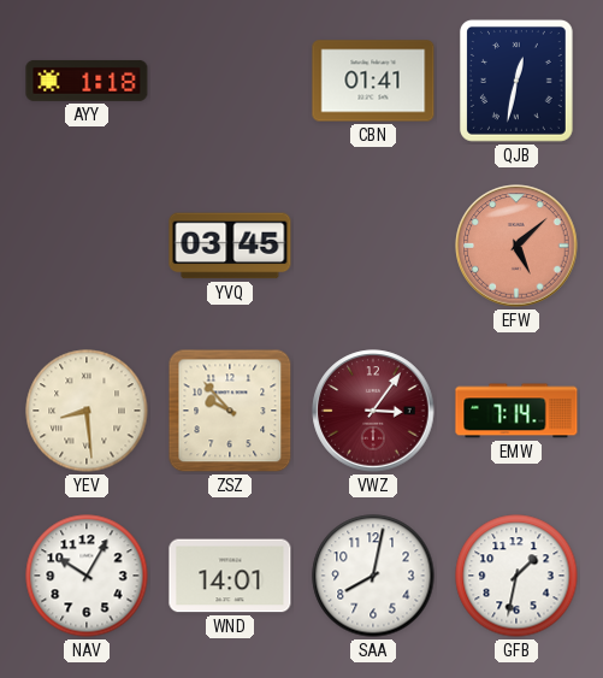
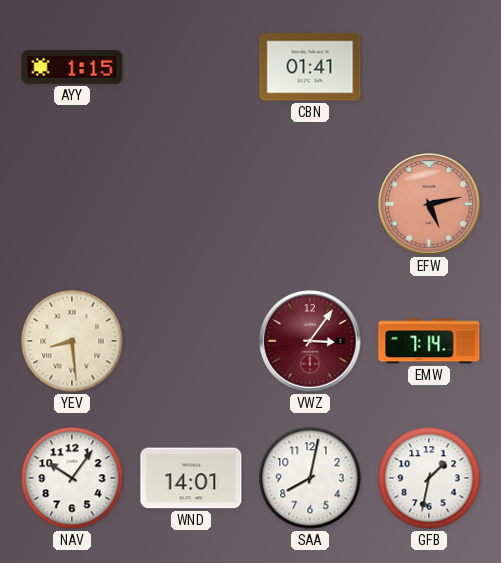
AYY: 1:18 -> 1:15
QJB: 12:32 -> none
YVQ: 03:45 -> none
EFW: 5:08 -> 5:13
ZSZ: 9:53 -> none
NAV: 10:05 -> 10:06
